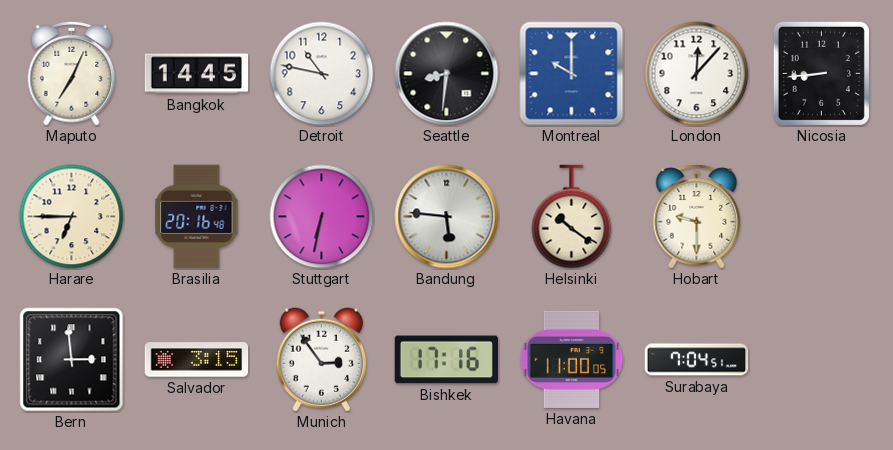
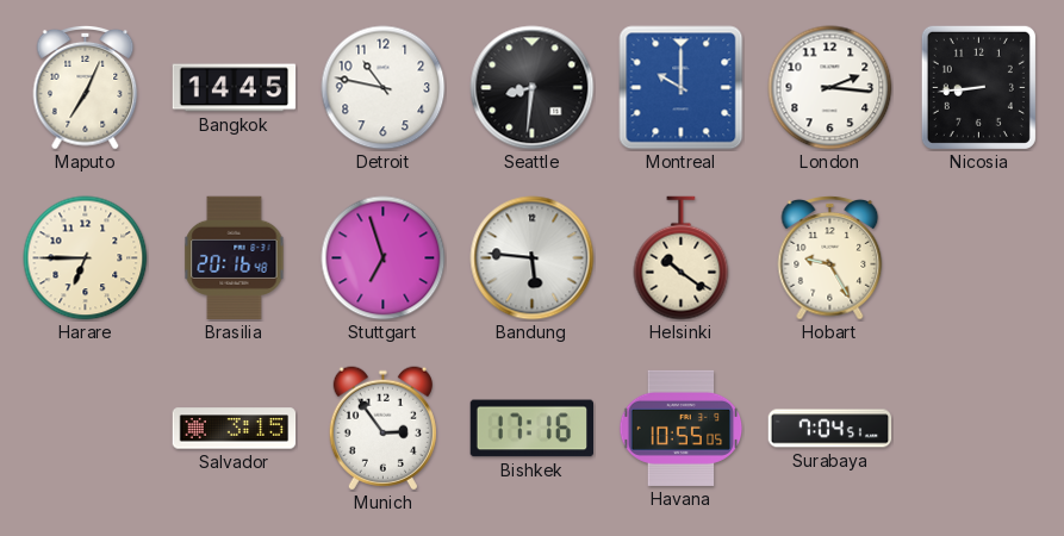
London: 12:07 -> 2:16
Stuttgart: 6:32 -> 6:57
Hobart: 9:30 -> 9:25
Bern: 2:59 -> none
Havana: 11:00 -> 10:55
